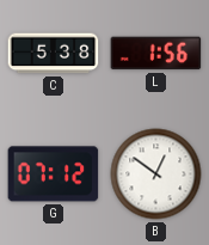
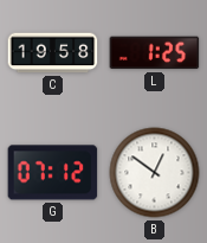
C: 5:38 -> 19:58
L: 1:56 -> 1:25
